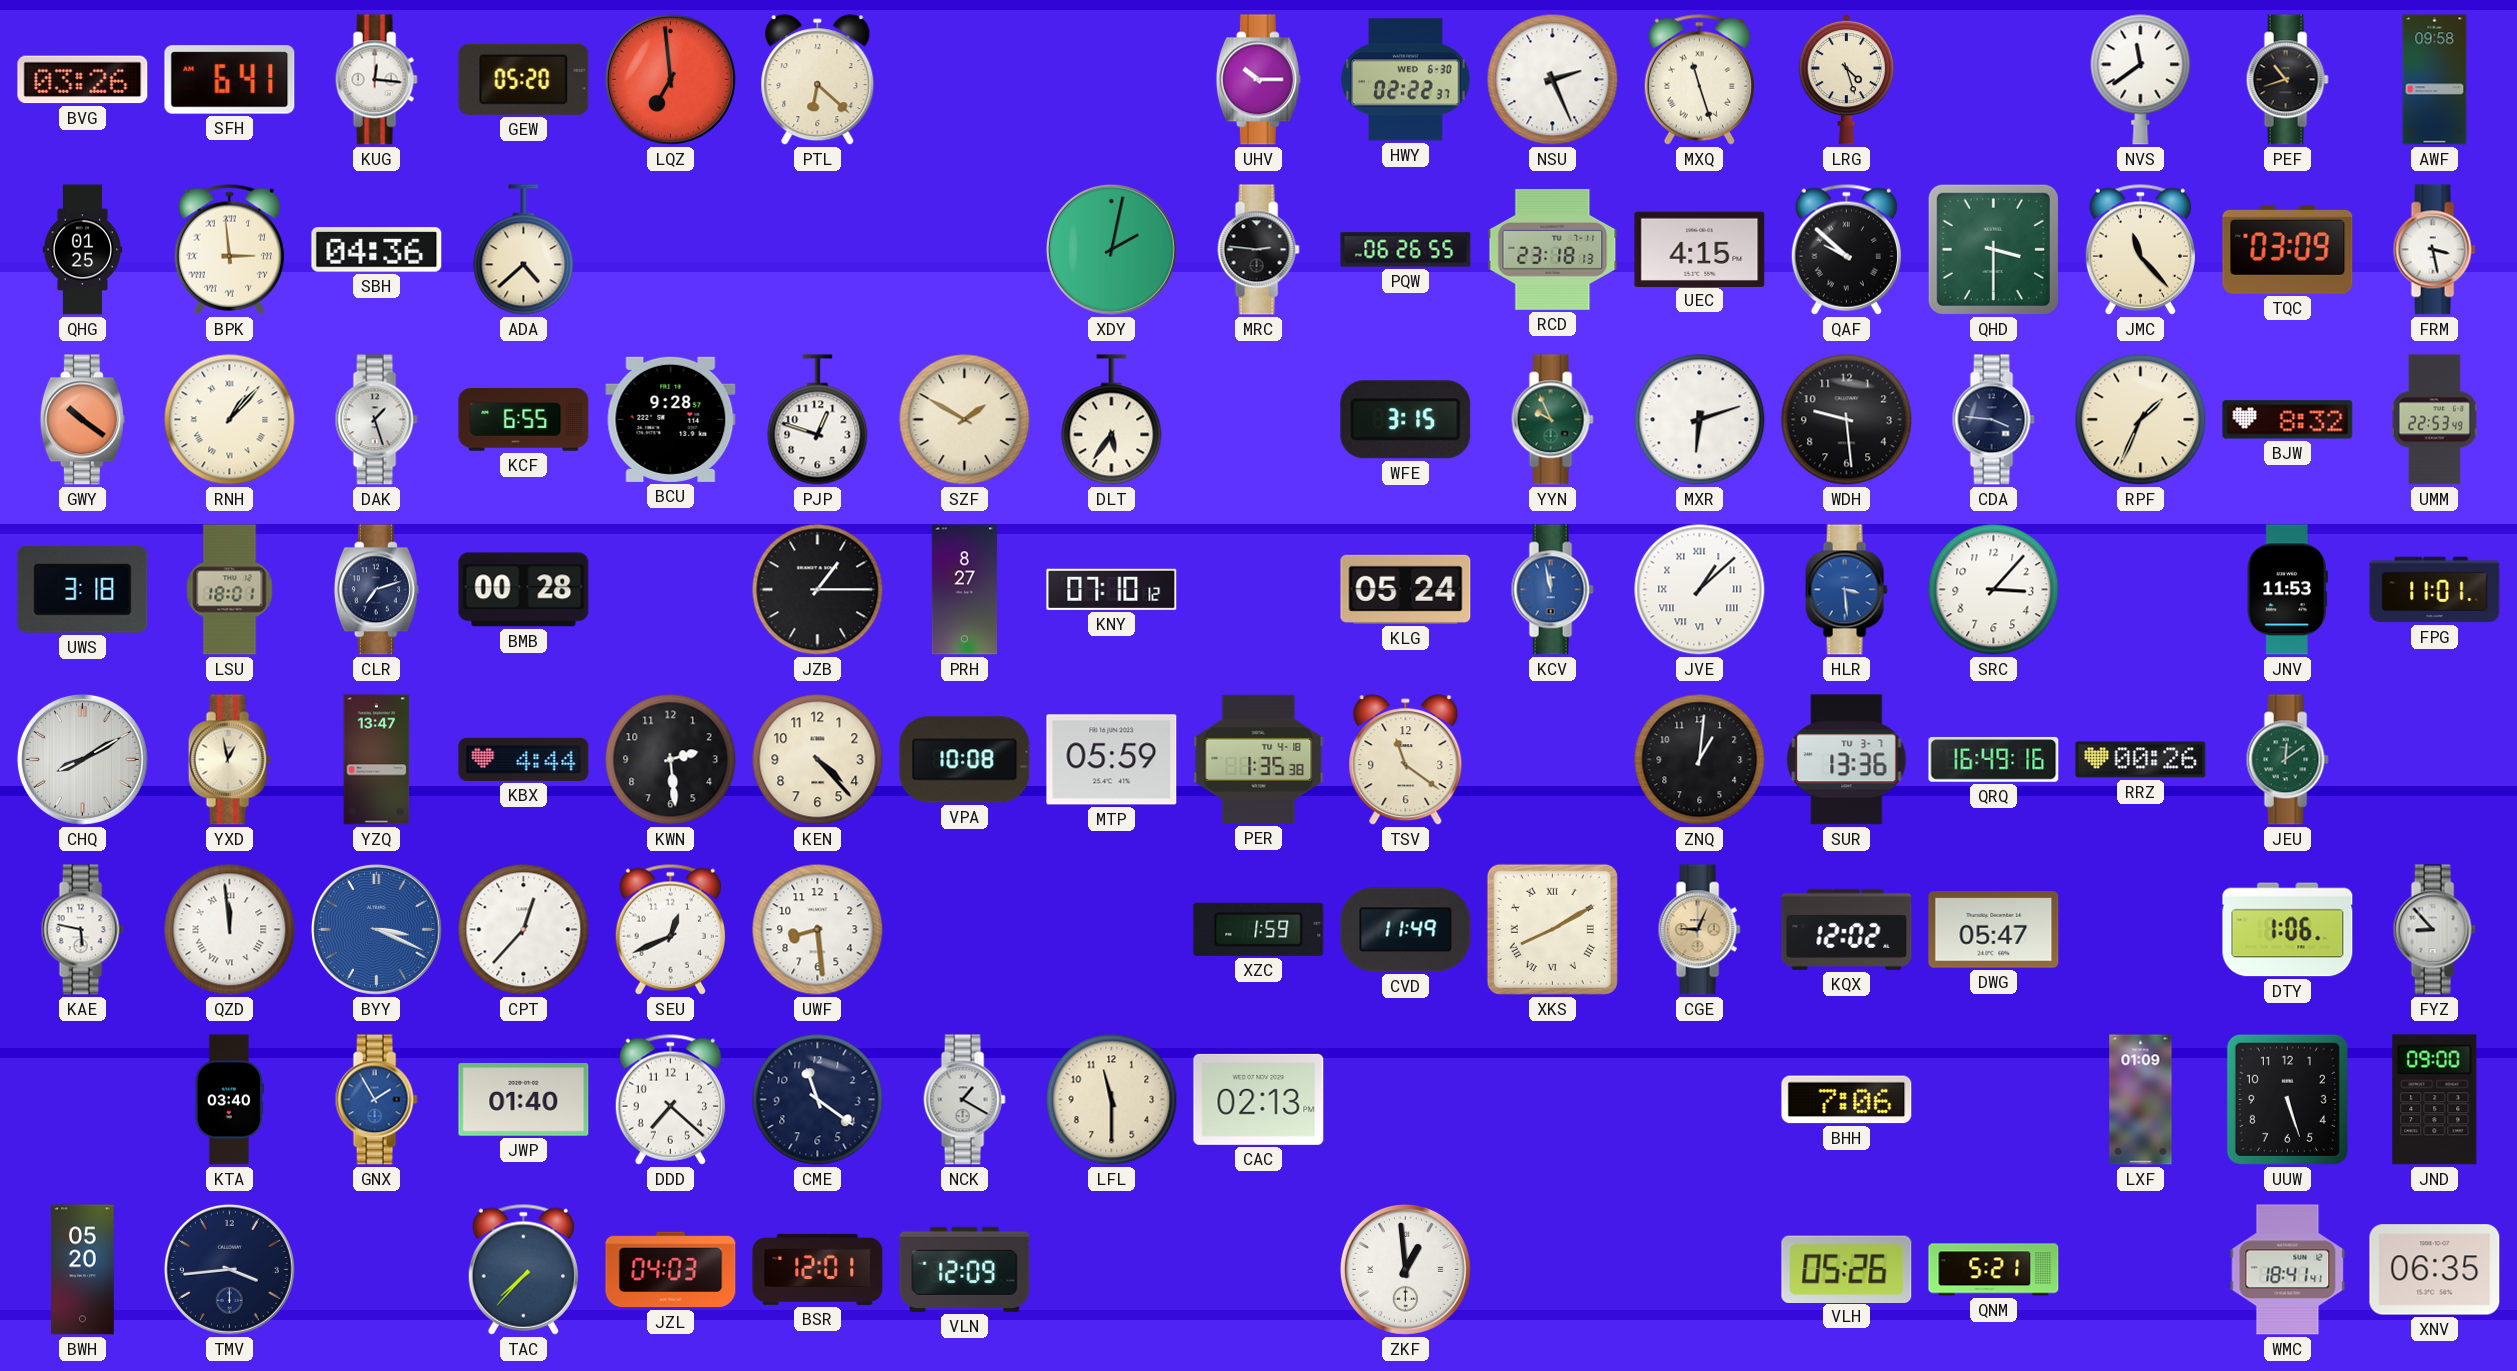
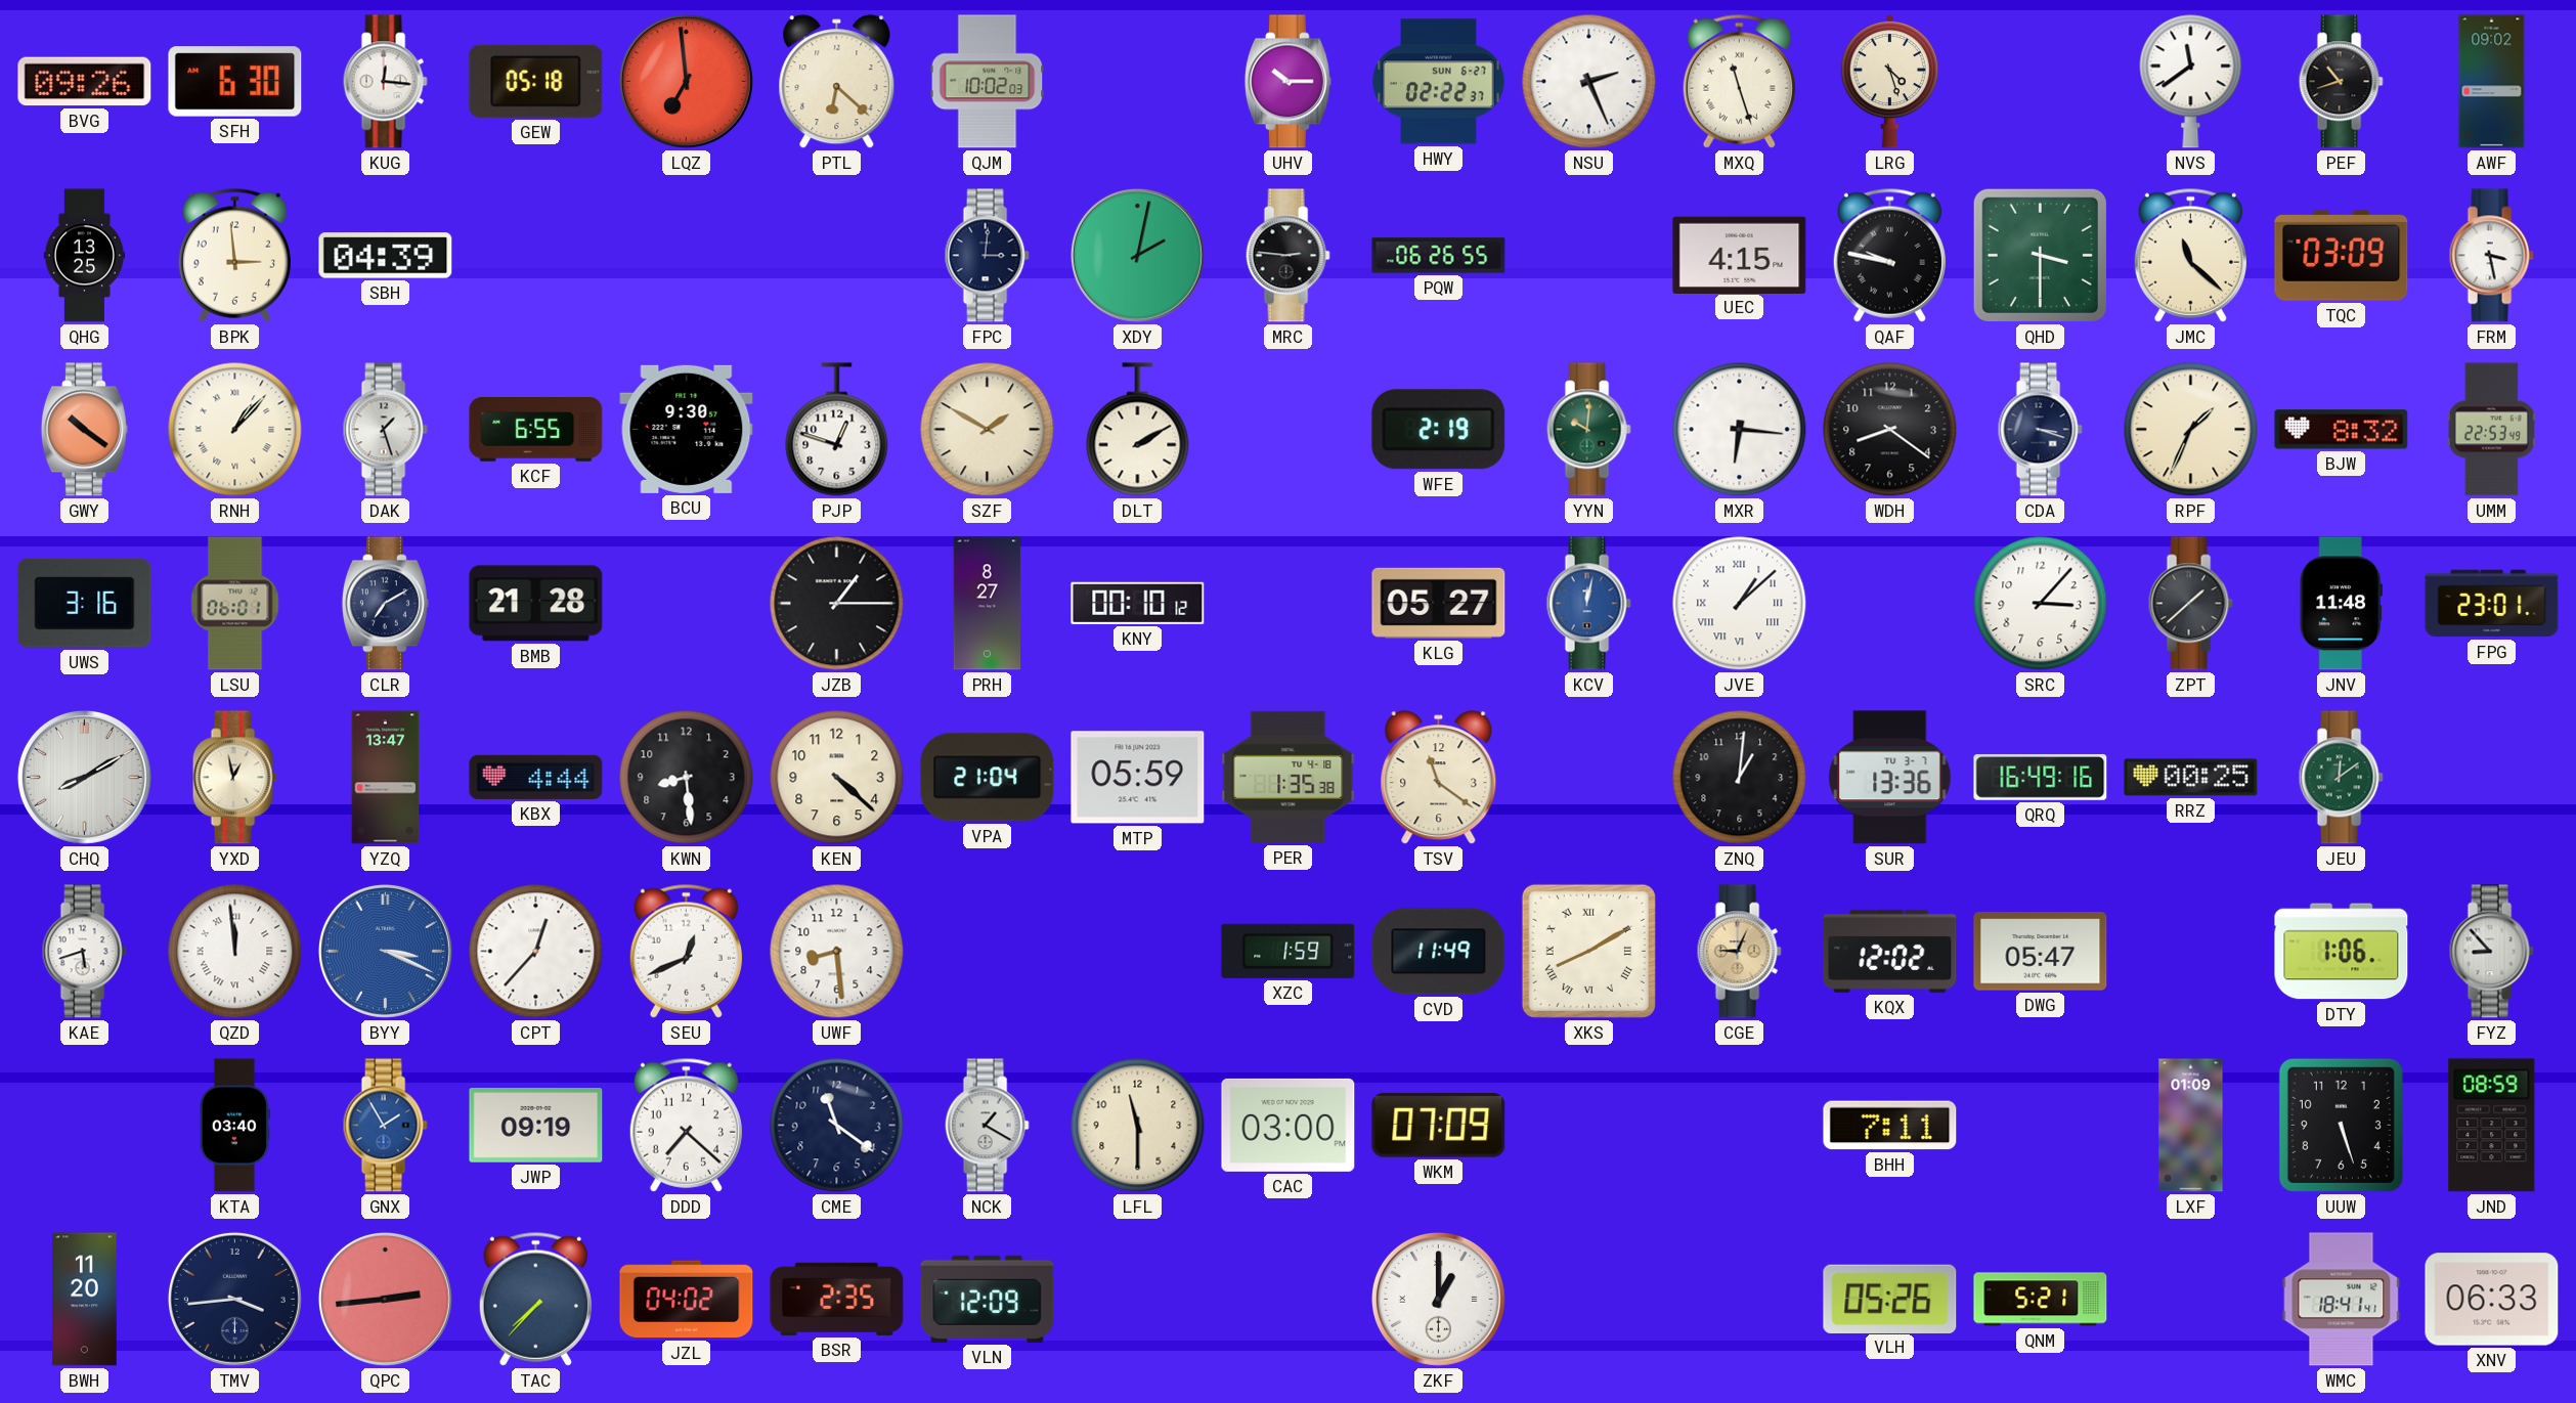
BVG: 03:26 -> 09:26
SFH: 6:41 -> 6:30
GEW: 05:20 -> 05:18
QJM: none -> 10:02
HWY date: WED 6-30 -> SUN 6-27
AWF: 09:58 -> 09:02
QHG: 01:25 -> 13:25
BPK numerals: Roman -> Arabic
SBH: 04:36 -> 04:39
ADA: 4:38 -> none
FPC: none -> 3:01
RCD: 23:18 -> none
QAF: 9:52 -> 9:47
JMC: 11:23 -> 11:22
BCU: 9:28 -> 9:30
DLT: 5:36 -> 2:10
WFE: 3:15 -> 2:19
YYN: 9:56 -> 10:01
MXR: 6:12 -> 6:16
WDH: 9:29 -> 8:21
CDA: 3:46 -> 3:18
UWS: 3:18 -> 3:16
LSU: 18:01 -> 06:01
CLR: 7:12 -> 7:10
BMB: 00:28 -> 21:28
KNY: 07:10 -> 00:10
KLG: 05:24 -> 05:27
KCV: 11:58 -> 12:02
HLR: 3:29 -> none
ZPT: none -> 1:38
JNV: 11:53 -> 11:48
FPG: 11:01 -> 23:01
KWN: 2:29 -> 8:29
KEN: 4:23 -> 4:22
VPA: 10:08 -> 21:04
RRZ: 00:26 -> 00:25
KAE: 5:47 -> 5:42
JWP: 01:40 -> 09:19
CAC: 02:13 -> 03:00
WKM: none -> 07:09
BHH: 7:06 -> 7:11
JND: 09:00 -> 08:59
BWH: 05:20 -> 11:20
QPC: none -> 2:44
JZL: 04:03 -> 04:02
BSR: 12:01 -> 2:35
ZKF: 12:59 -> 1:00
XNV: 06:35 -> 06:33
